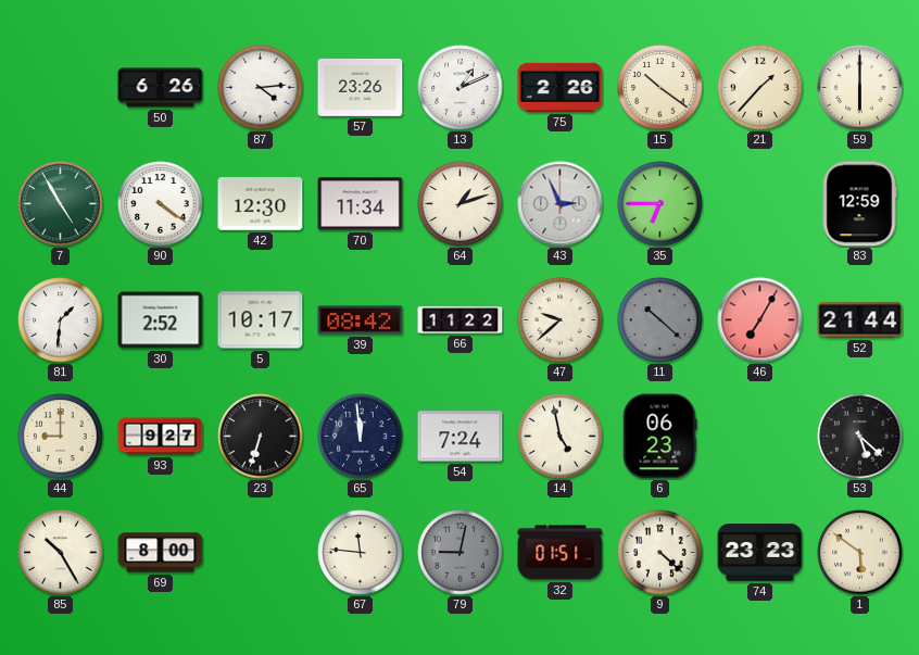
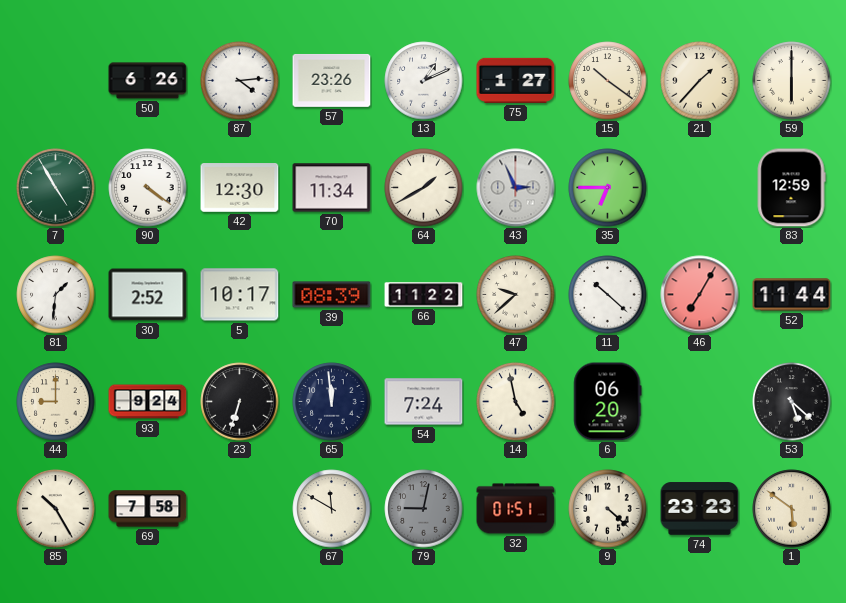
75: 2:26 -> 1:27
64: 1:12 -> 1:40
39: 08:42 -> 08:39
11 dial: grey -> white
52: 21:44 -> 11:44
93: 9:27 -> 9:24
6: 06:23 -> 06:20
69: 8:00 -> 7:58
67: 11:46 -> 11:50
